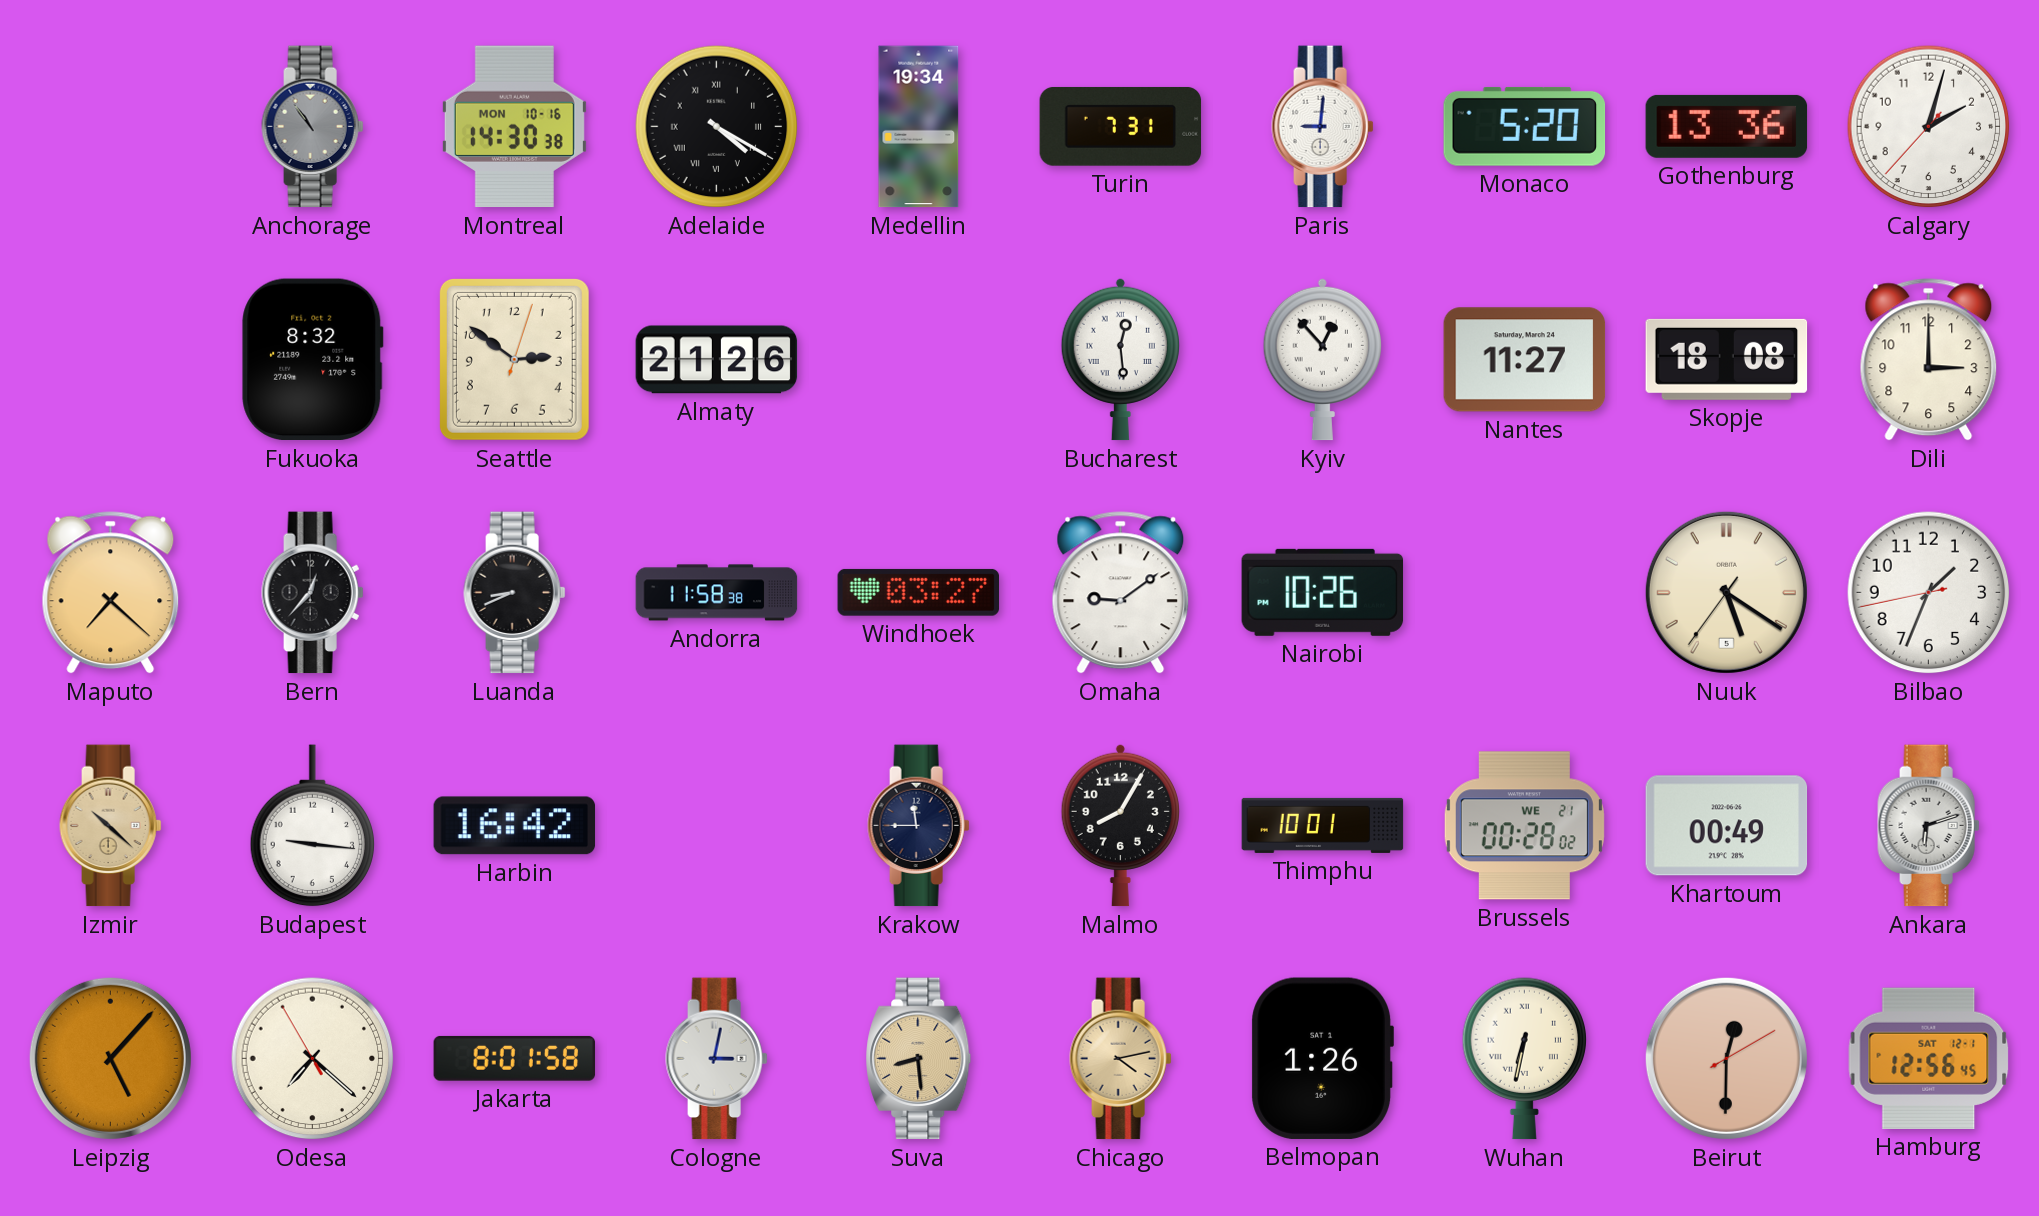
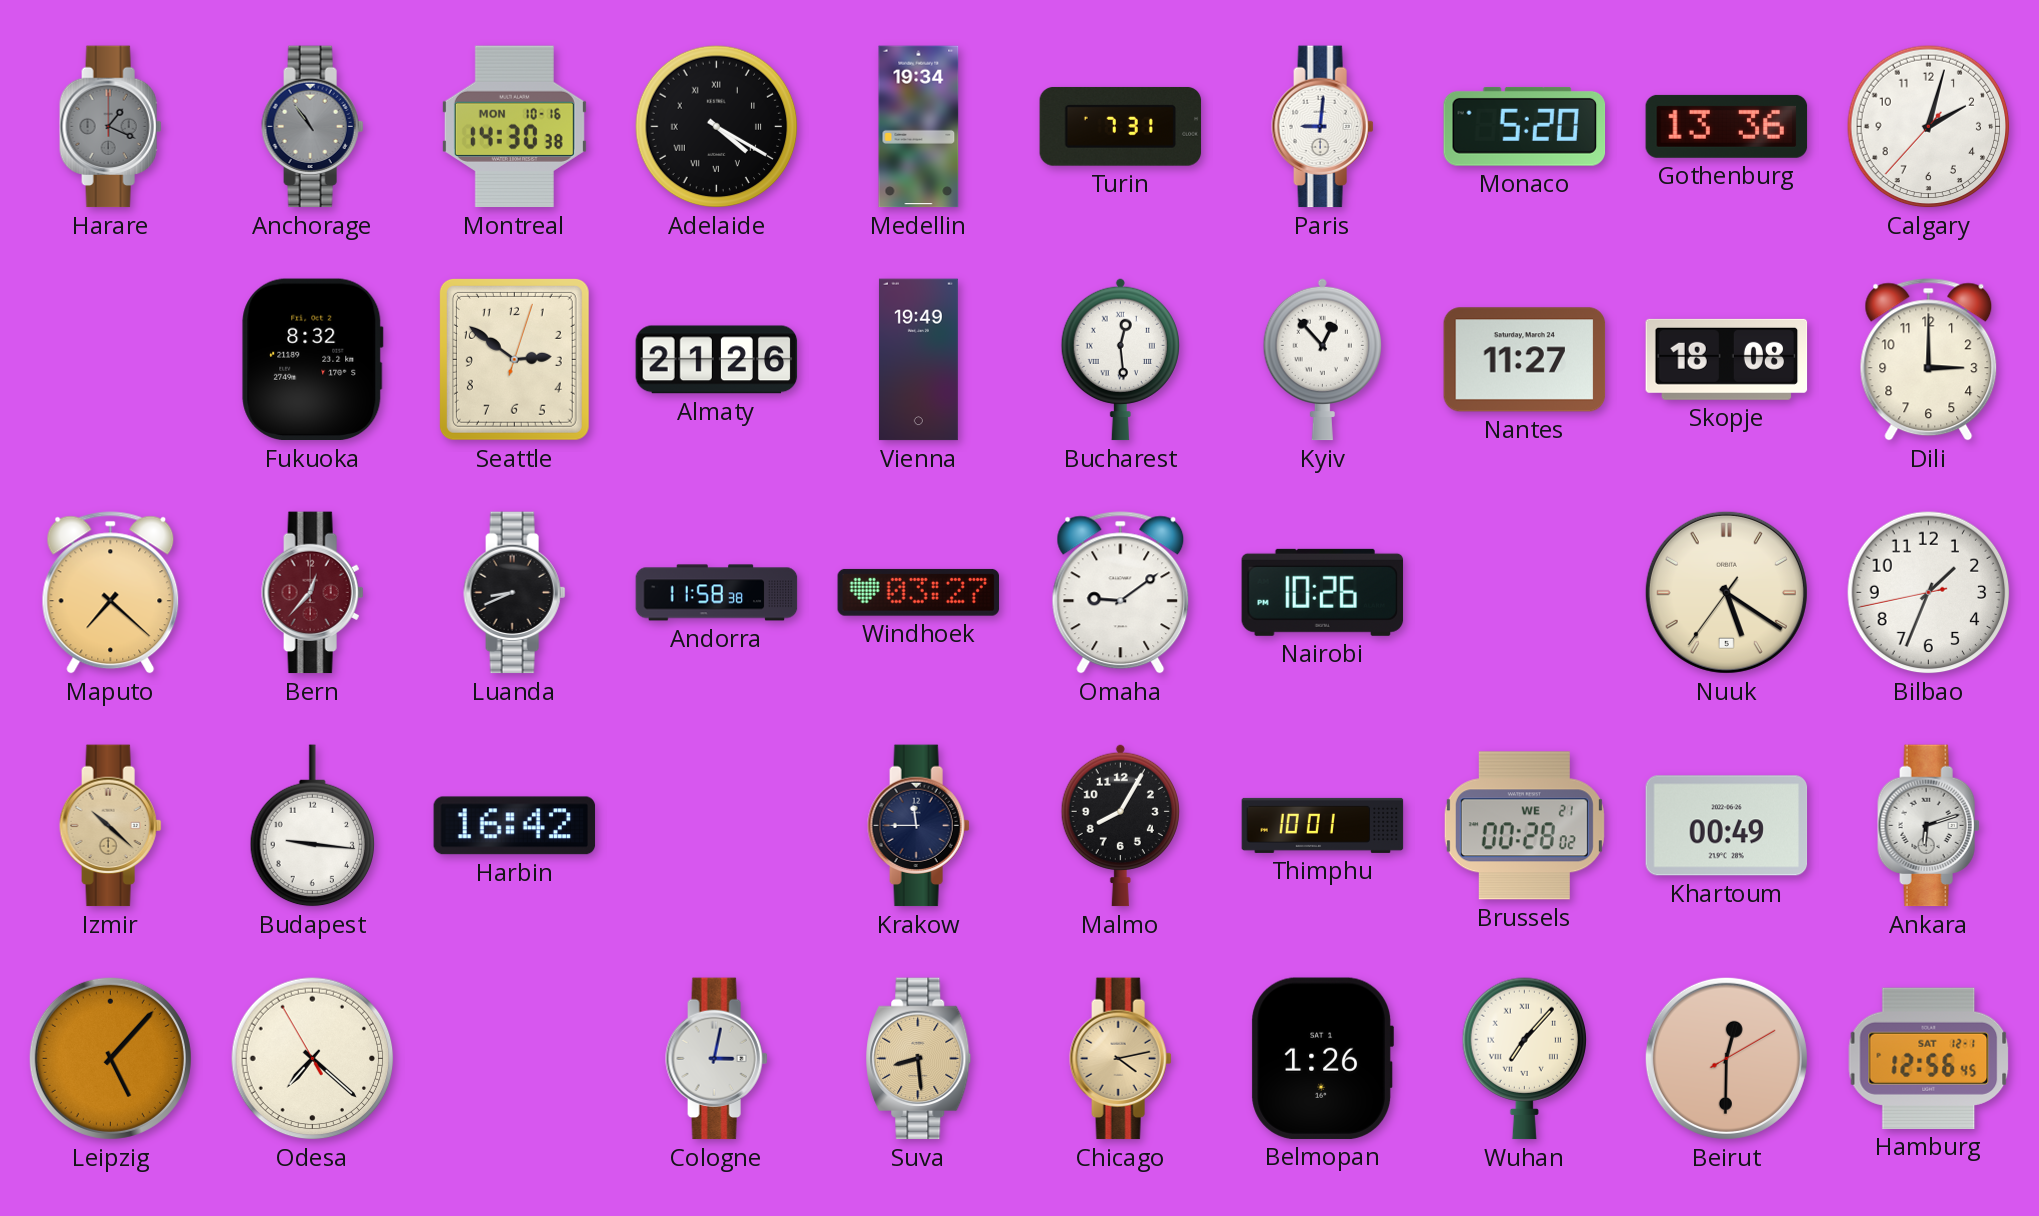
Harare: none -> 1:19
Vienna: none -> 19:49
Bern dial: black -> burgundy
Jakarta: 8:01 -> none
Wuhan: 6:32 -> 7:07
